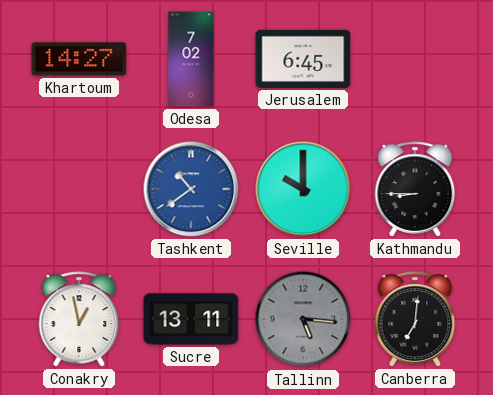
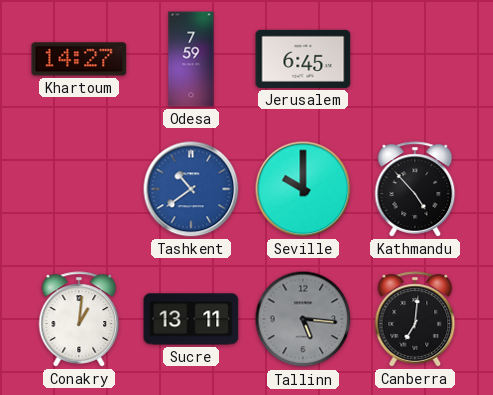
Odesa: 7:02 -> 7:59
Kathmandu: 8:45 -> 4:53
Conakry: 12:58 -> 1:01
